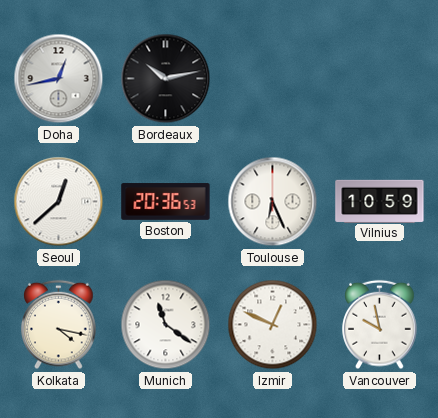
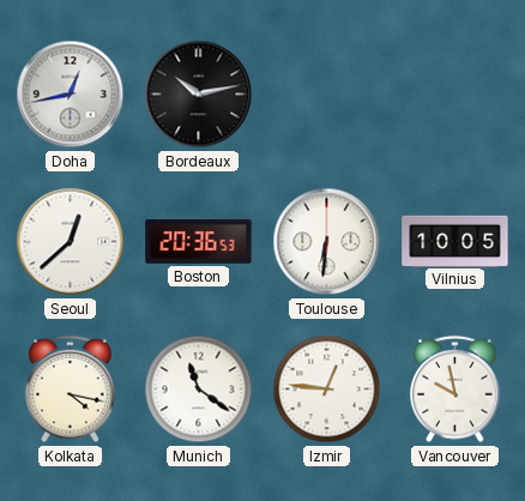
Toulouse: 6:26 -> 6:31
Vilnius: 10:59 -> 10:05
Izmir: 12:49 -> 12:46
